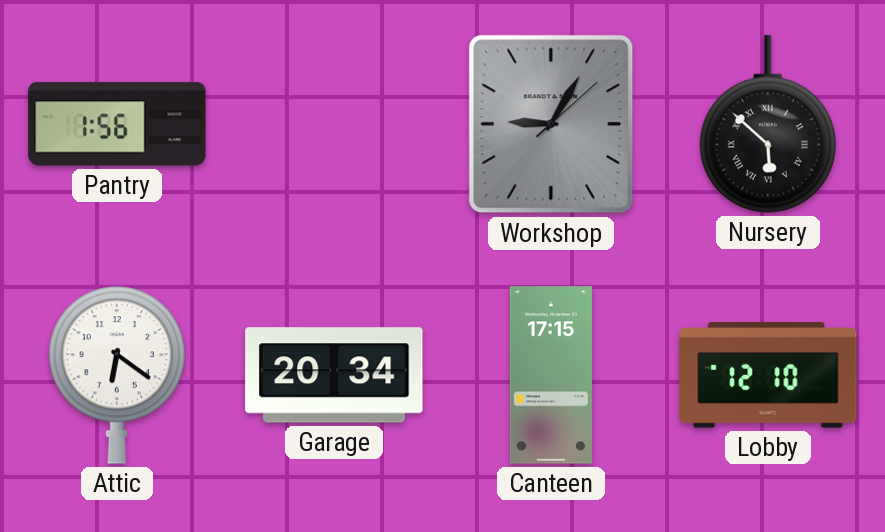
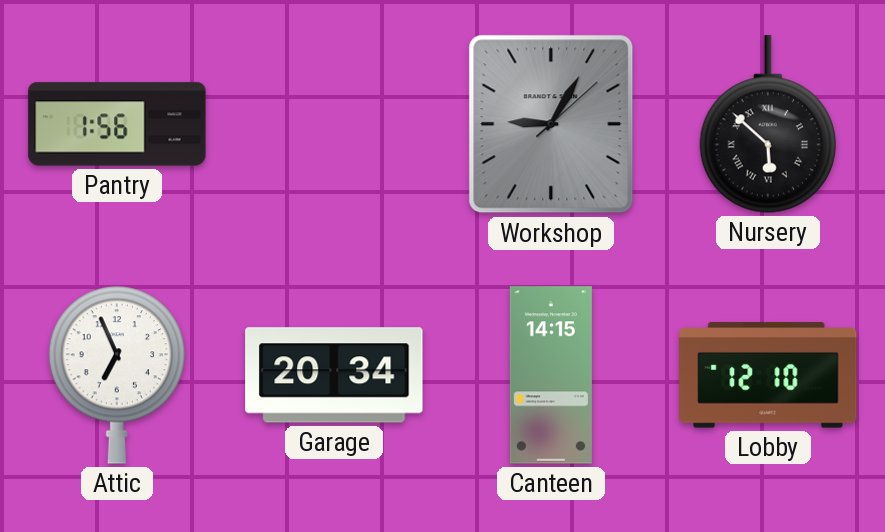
Attic: 6:21 -> 6:56
Canteen: 17:15 -> 14:15
